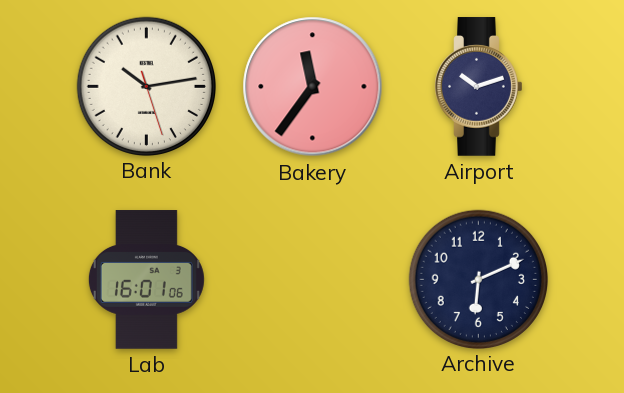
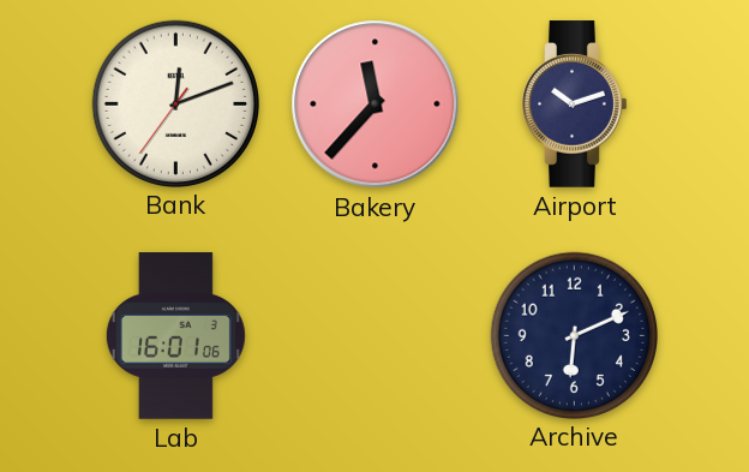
Bank: 10:13 -> 12:11
Bakery: 11:36 -> 11:37
